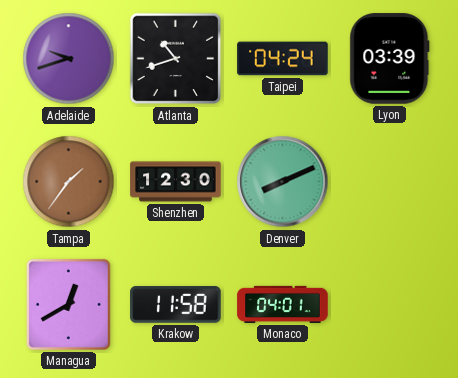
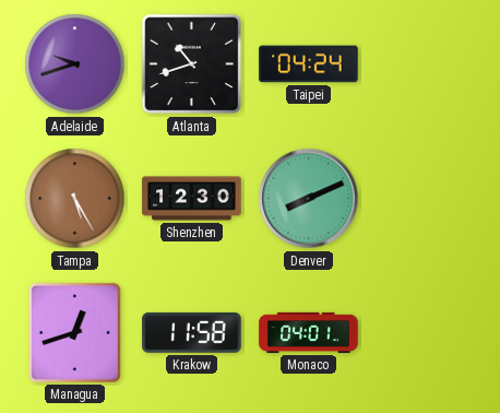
Lyon: 03:39 -> none
Tampa: 1:36 -> 5:25
Managua: 12:40 -> 12:42
